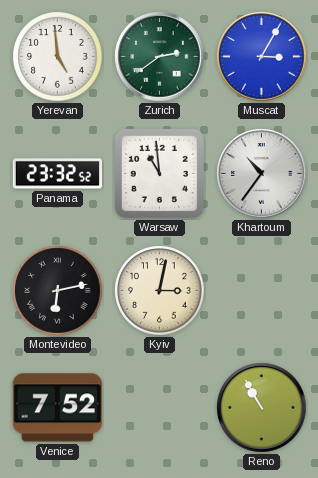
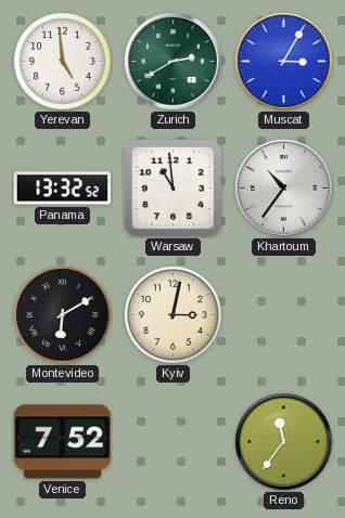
Zurich: 2:39 -> 2:40
Panama: 23:32 -> 13:32
Montevideo: 6:13 -> 6:10
Reno: 10:55 -> 11:36
